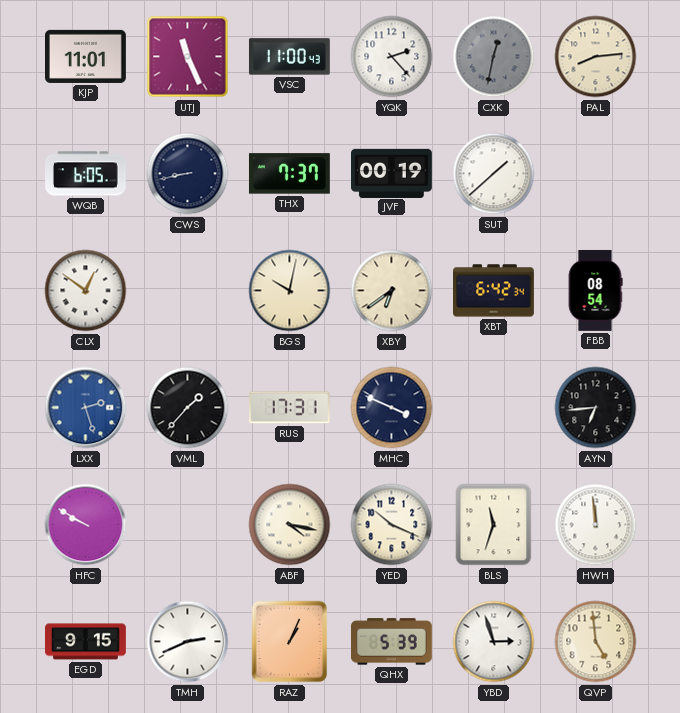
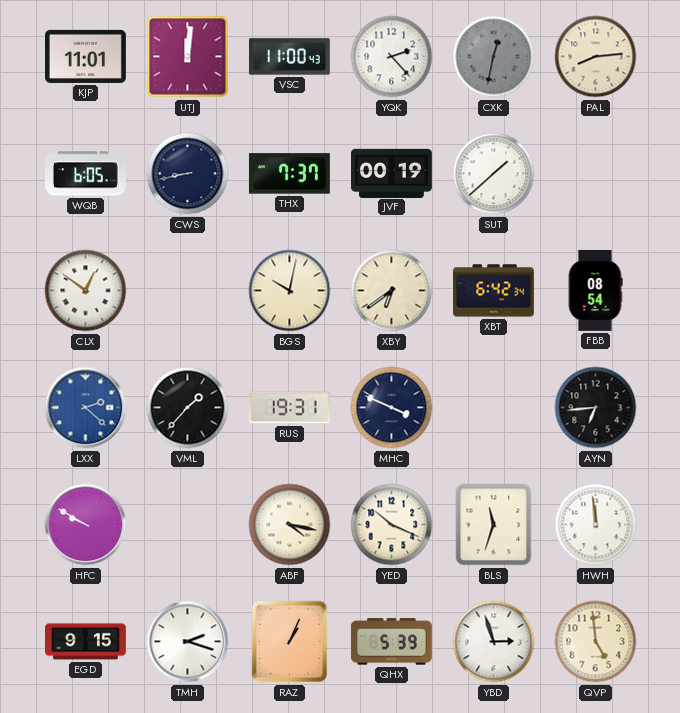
UTJ: 11:26 -> 12:01
LXX: 2:27 -> 2:22
RUS: 17:31 -> 19:31
TMH: 2:41 -> 2:18
